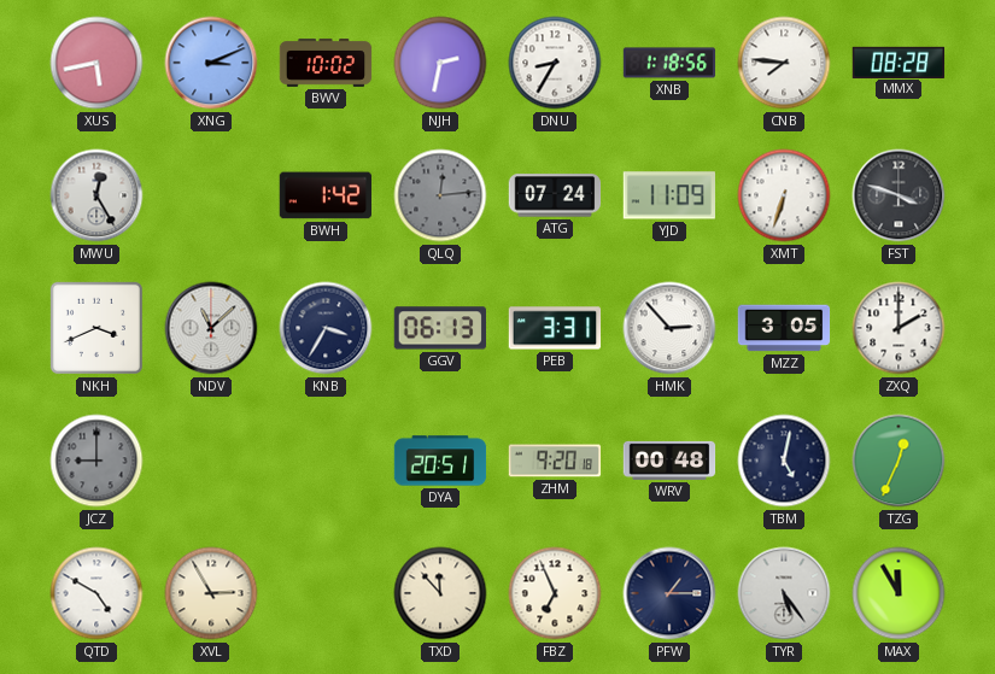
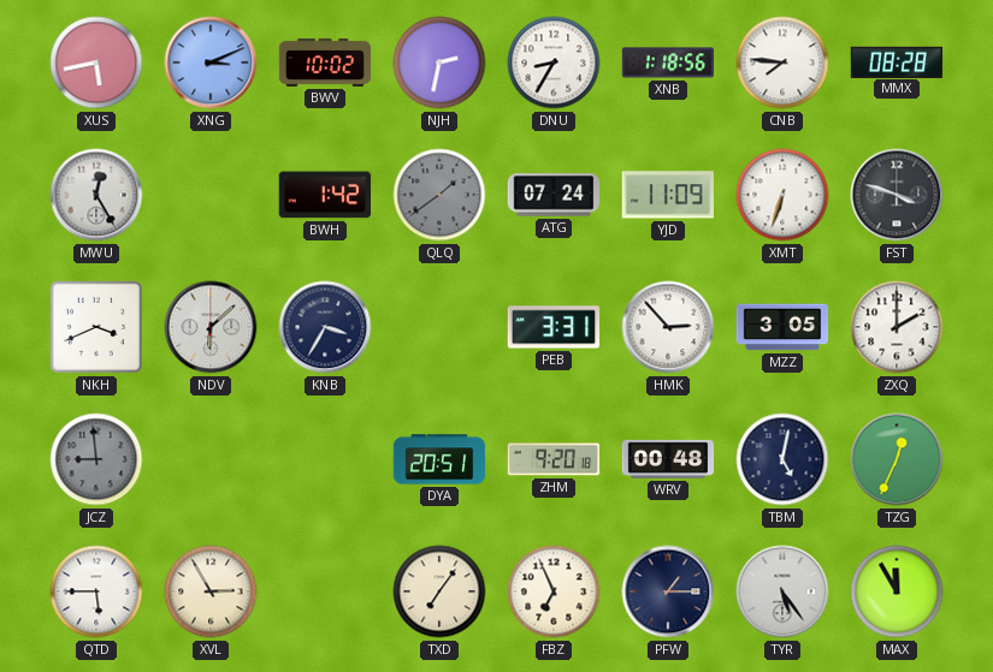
QLQ: 12:14 -> 1:39
NDV: 11:08 -> 6:08
GGV: 06:13 -> none
JCZ: 9:00 -> 8:59
QTD: 4:50 -> 5:45
TXD: 11:53 -> 7:06
